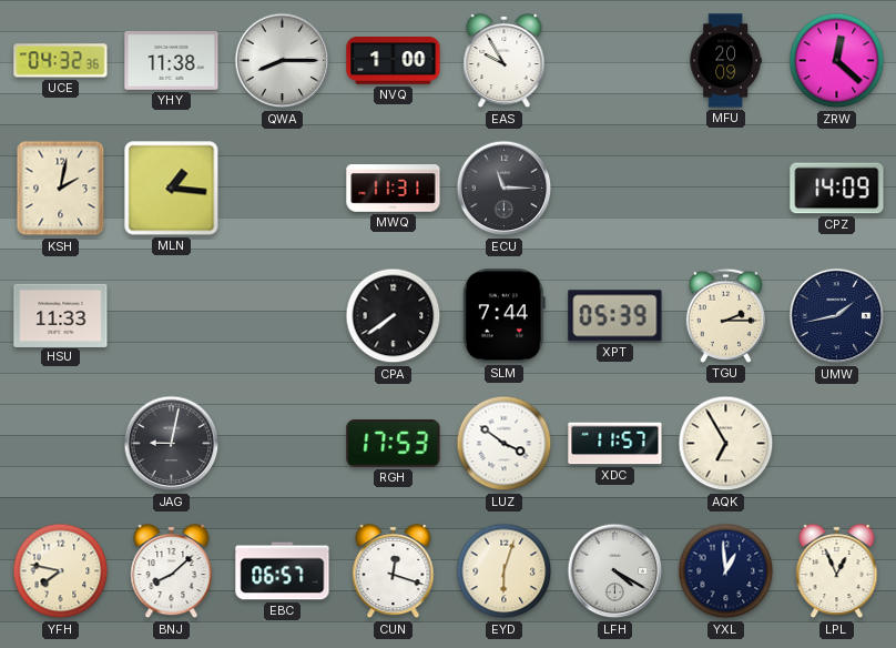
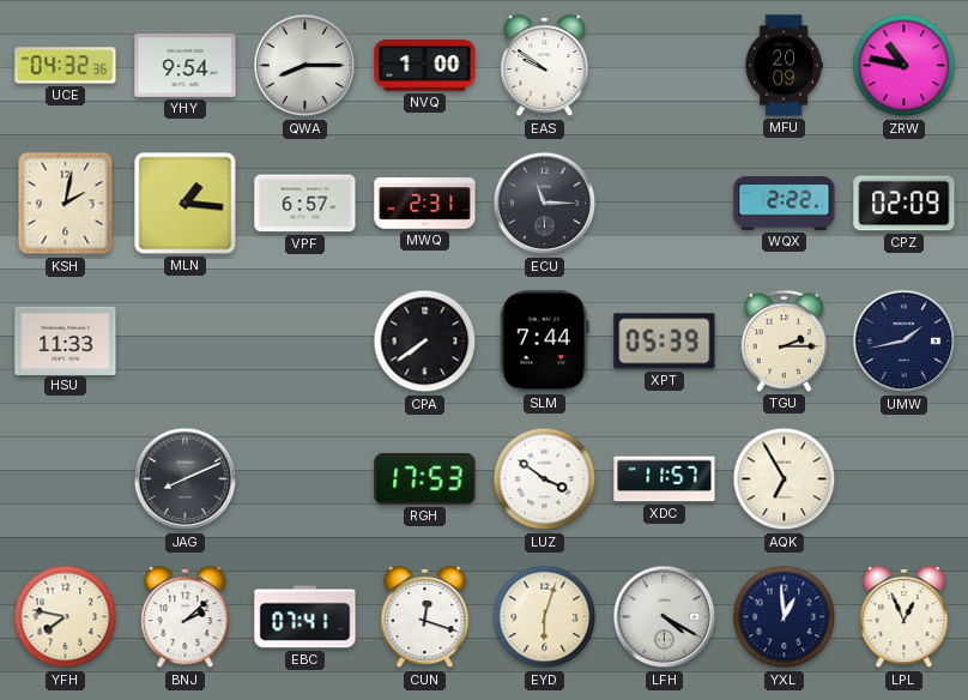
YHY: 11:38 -> 9:54
EAS: 9:55 -> 9:51
ZRW: 12:22 -> 10:47
VPF: none -> 6:57
MWQ: 11:31 -> 2:31
WQX: none -> 2:22
CPZ: 14:09 -> 02:09
JAG: 9:02 -> 8:11
BNJ: 8:08 -> 2:08
EBC: 06:57 -> 07:41
